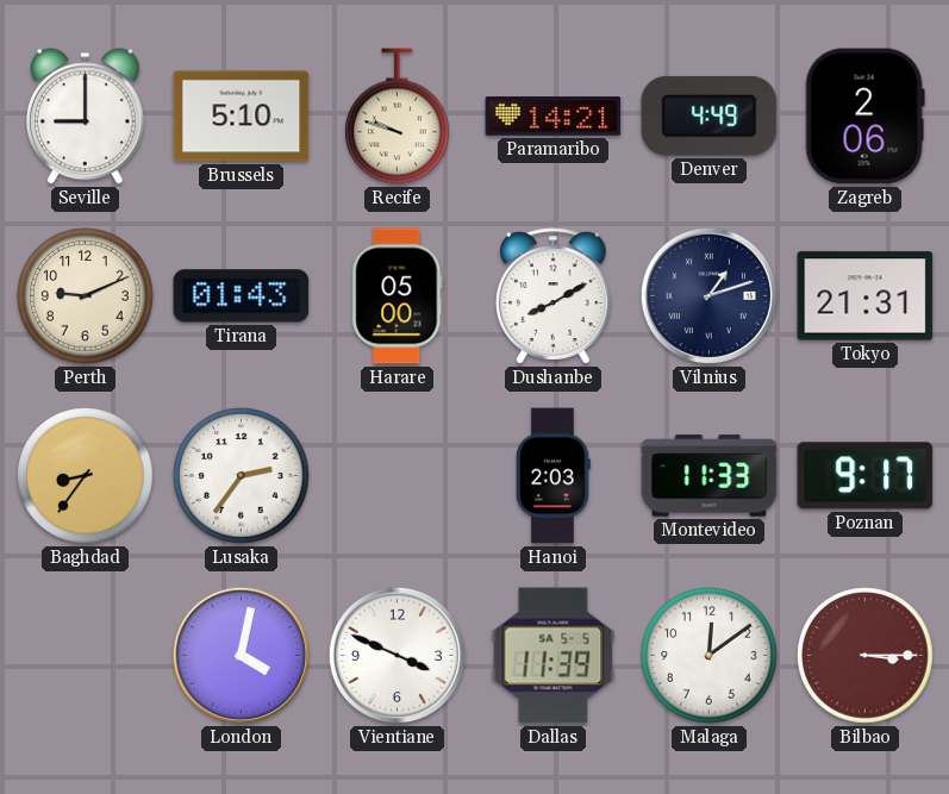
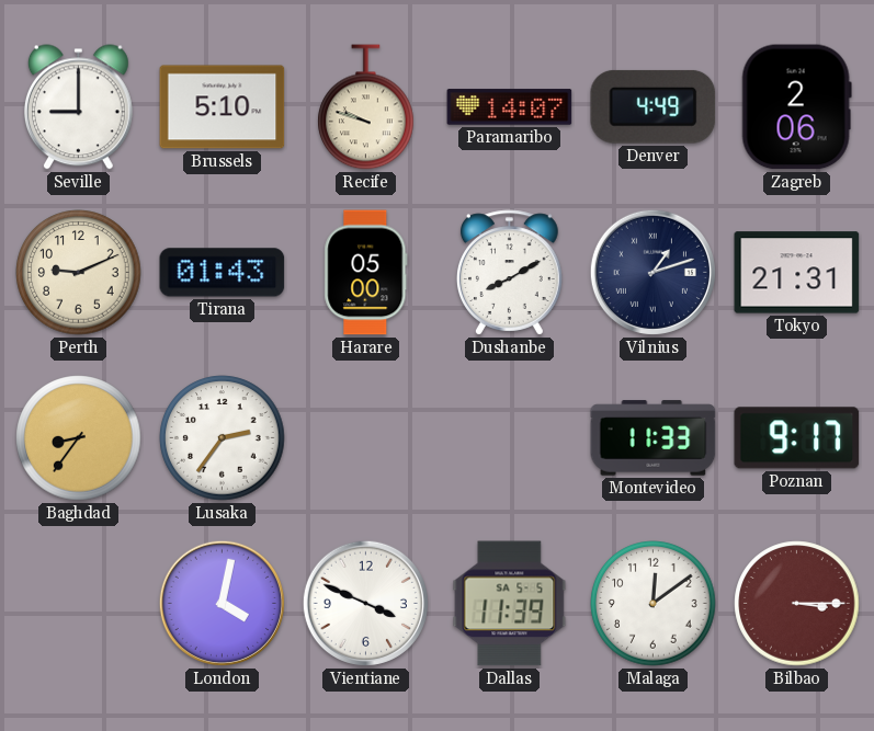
Paramaribo: 14:21 -> 14:07
Hanoi: 2:03 -> none
